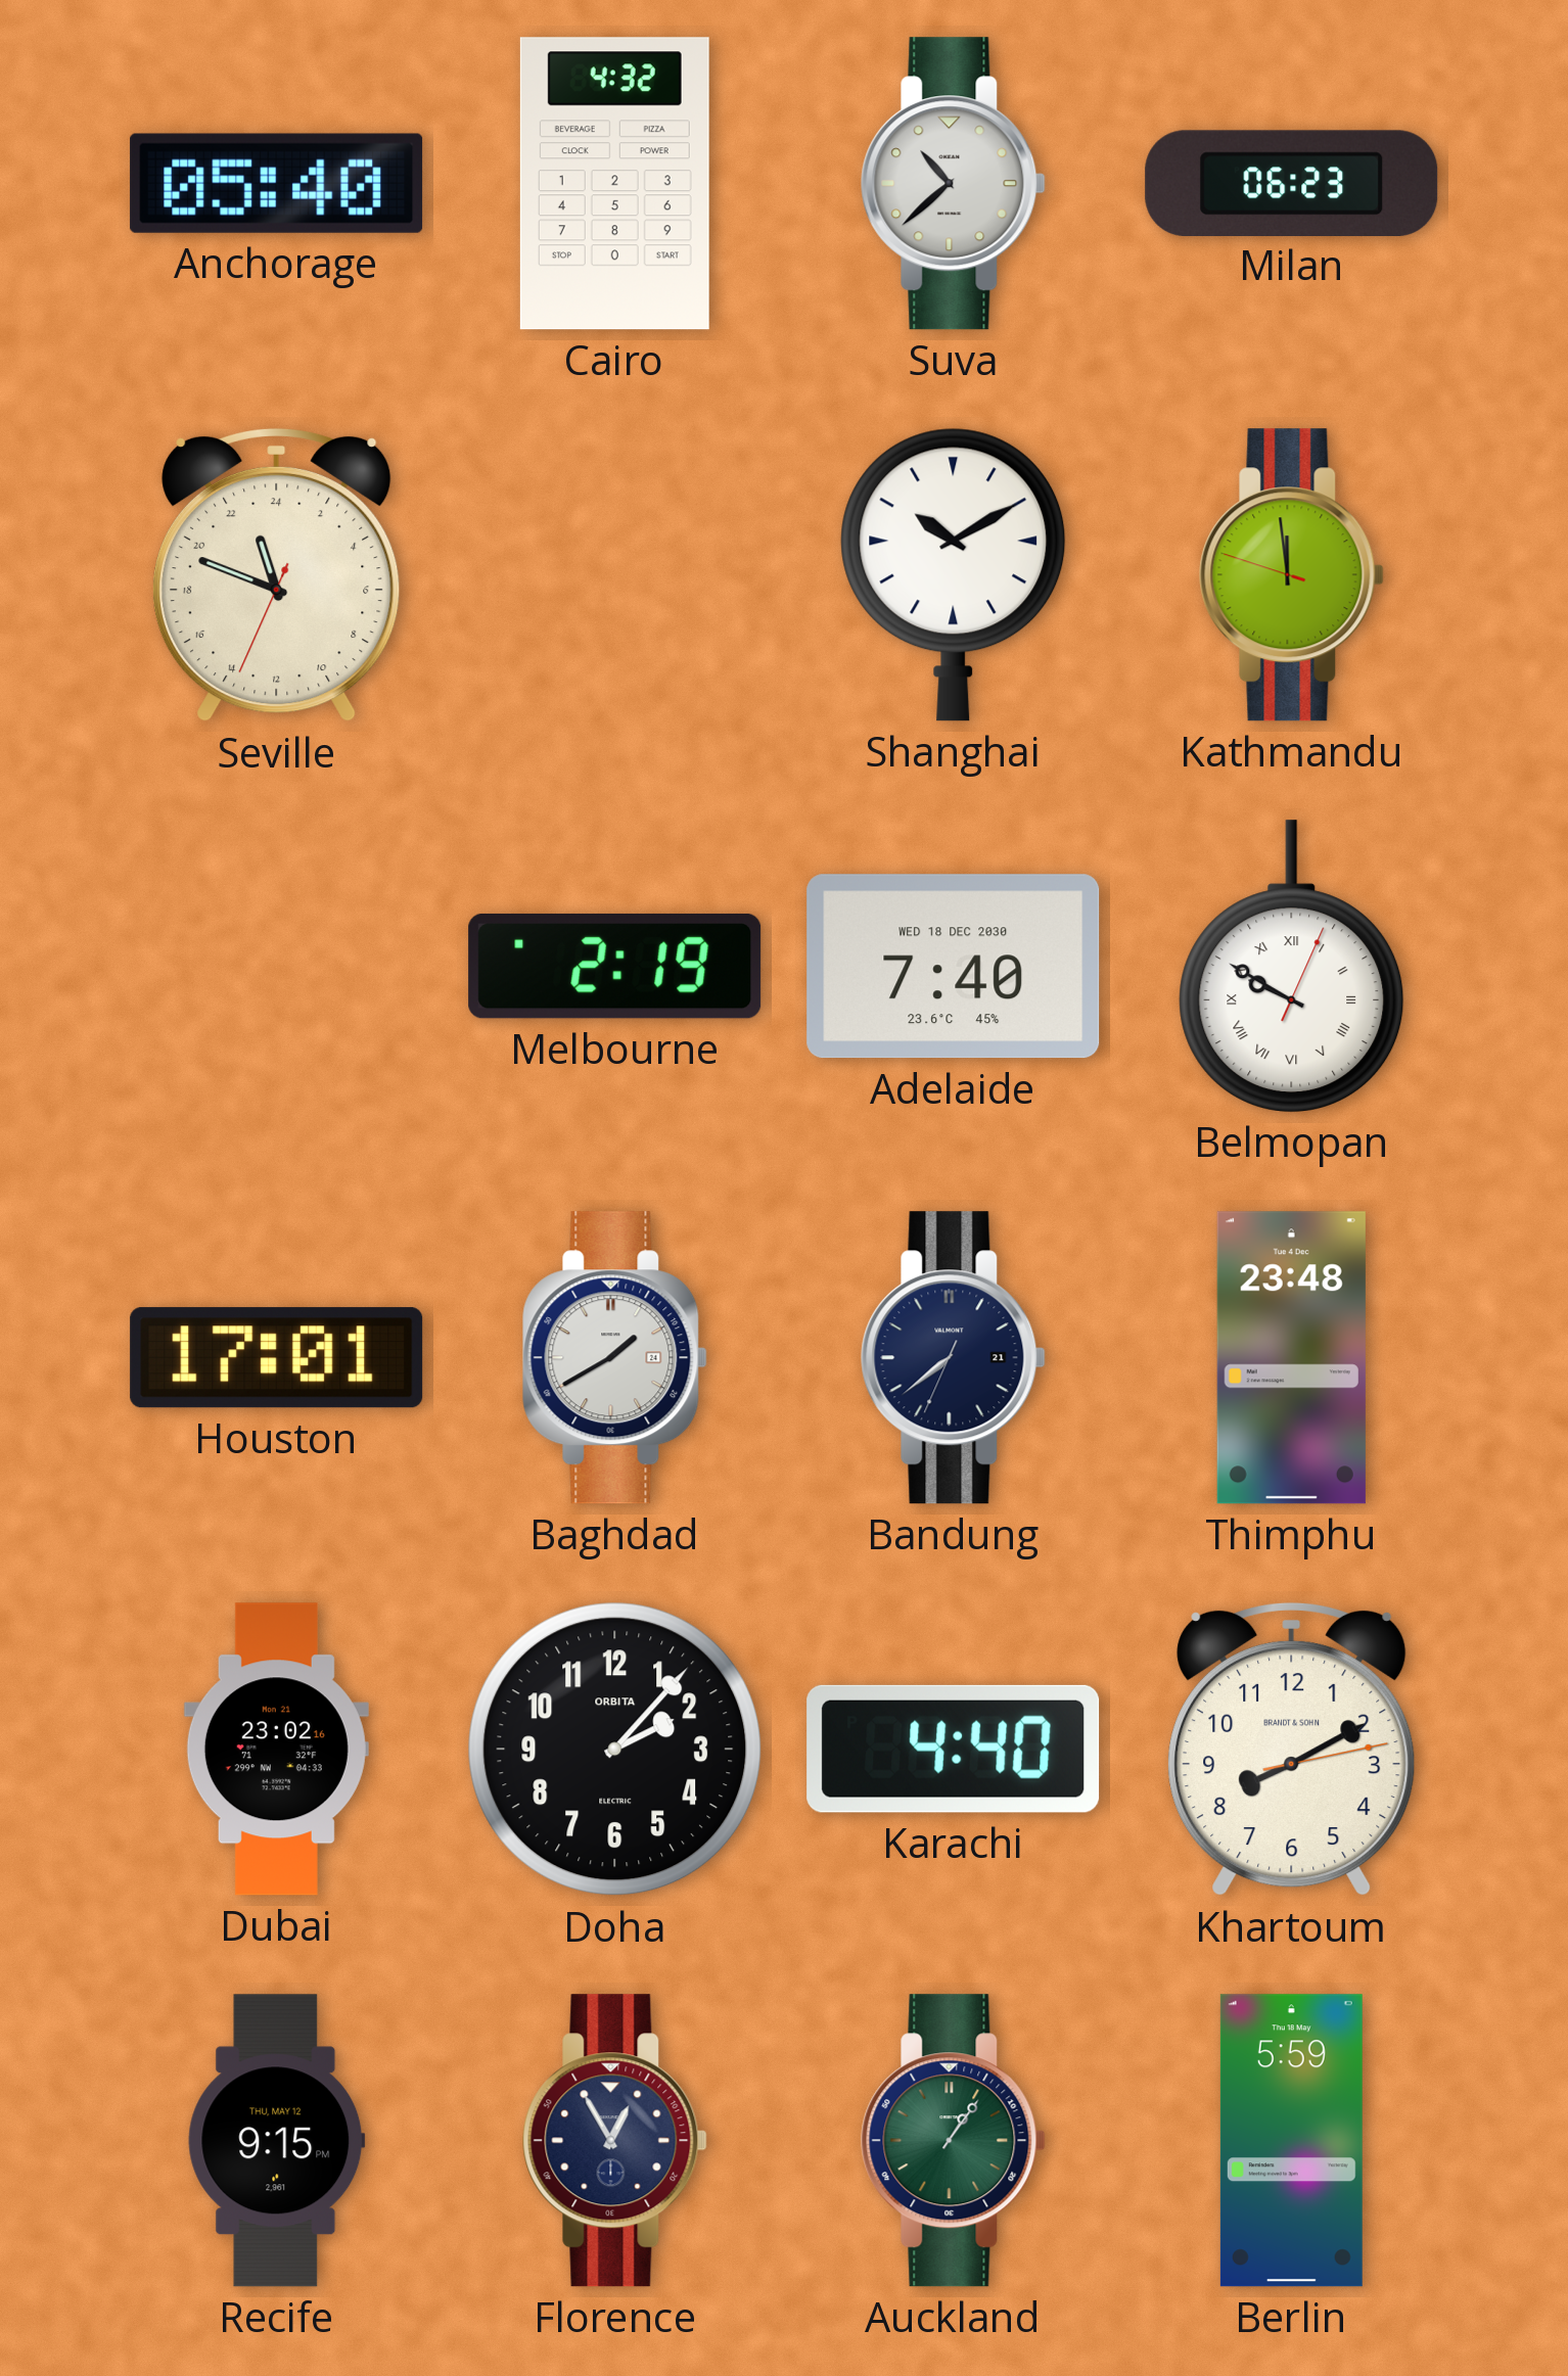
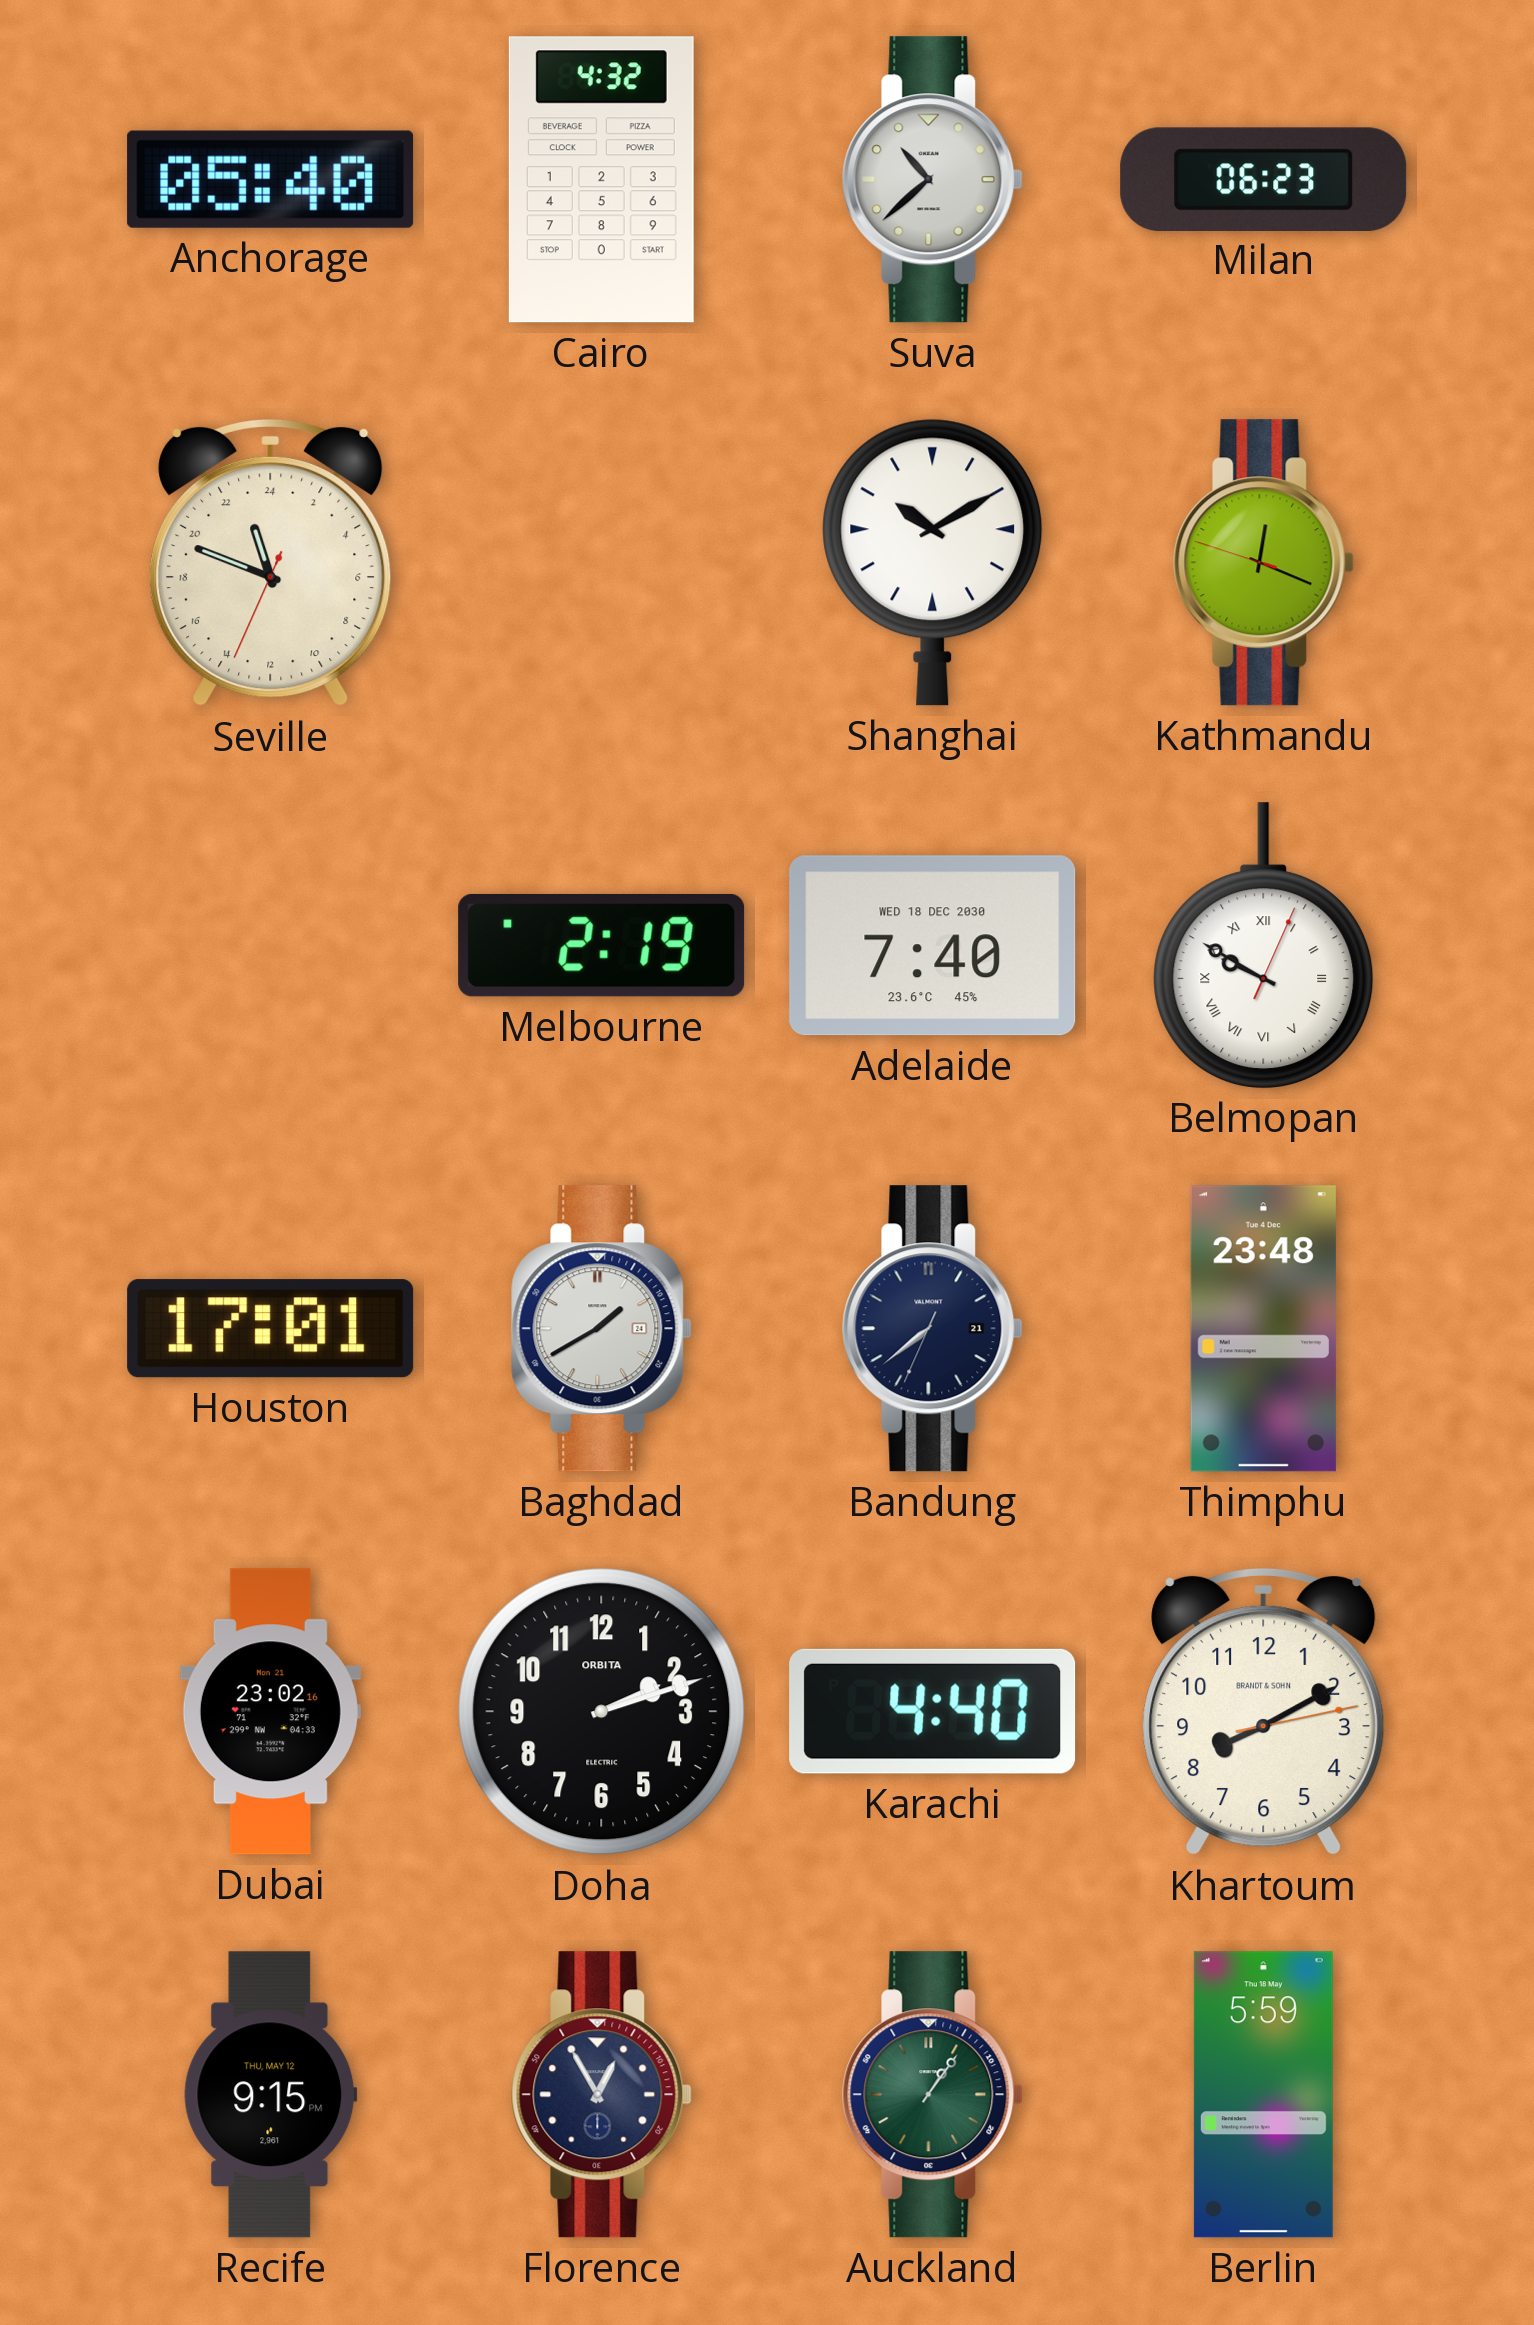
Kathmandu: 11:58 -> 12:18
Doha: 2:07 -> 2:12
